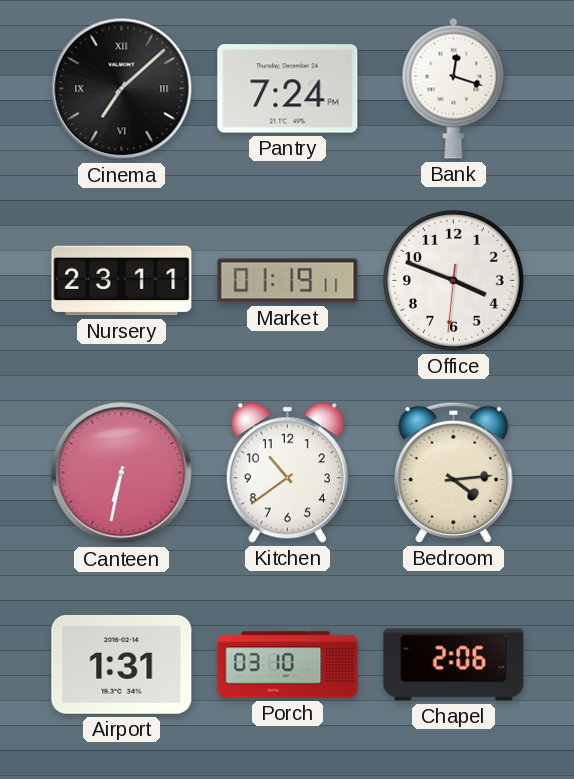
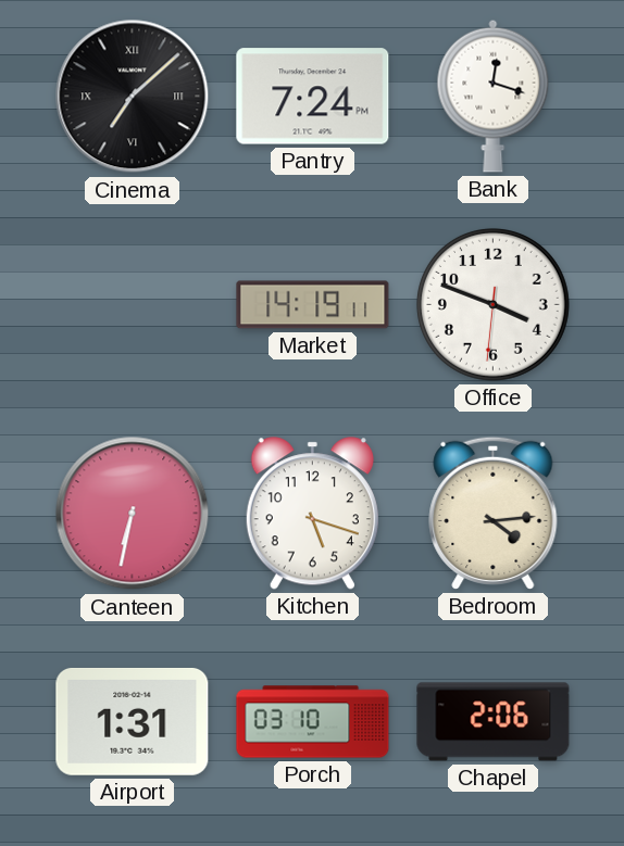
Nursery: 23:11 -> none
Market: 01:19 -> 14:19
Kitchen: 10:39 -> 5:18
